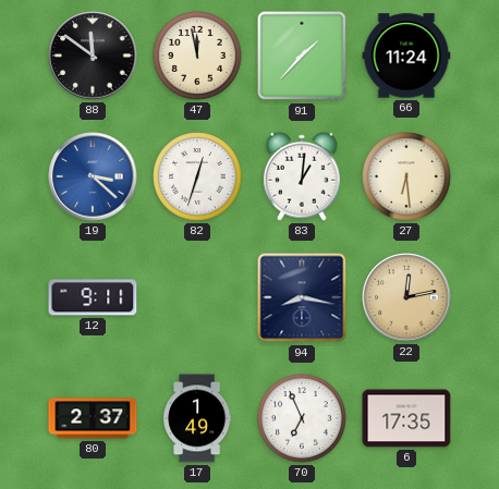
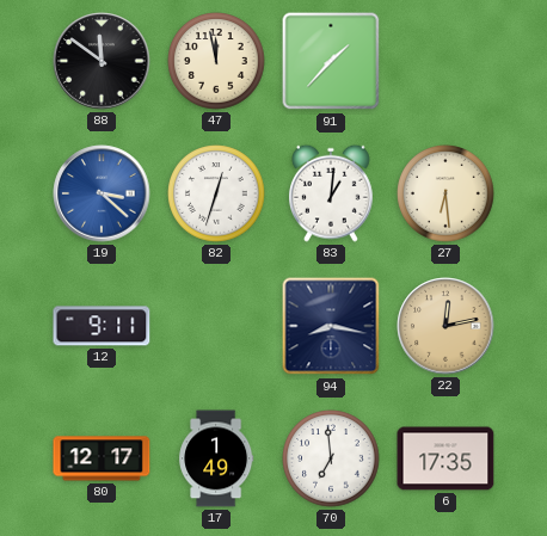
66: 11:24 -> none
80: 2:37 -> 12:17
70: 6:56 -> 6:59
